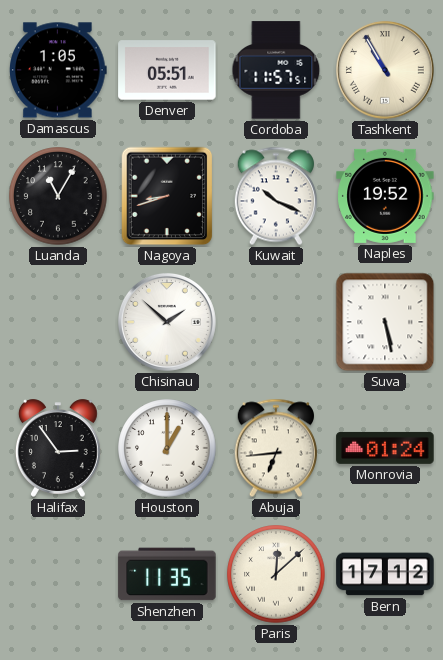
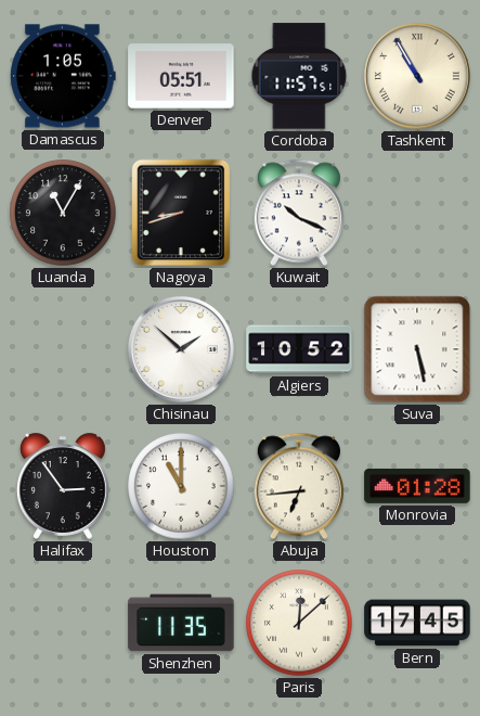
Naples: 19:52 -> none
Algiers: none -> 10:52
Houston: 1:00 -> 11:00
Monrovia: 01:24 -> 01:28
Bern: 17:12 -> 17:45
